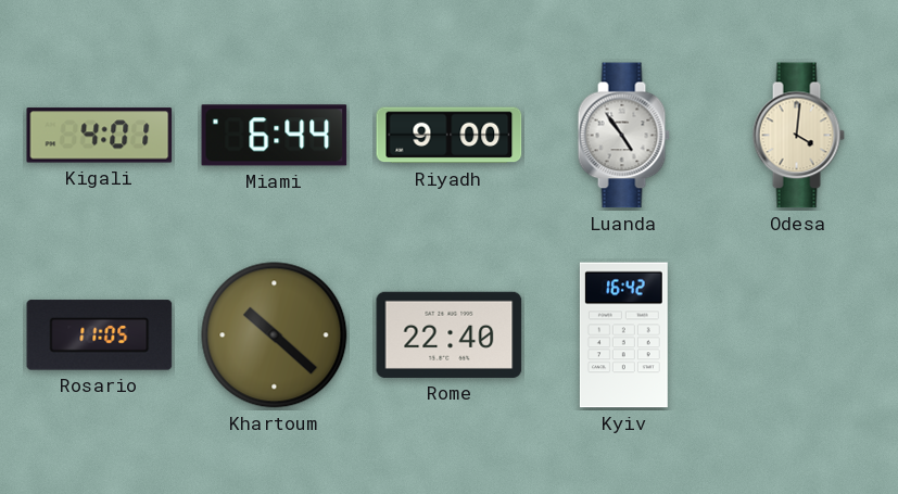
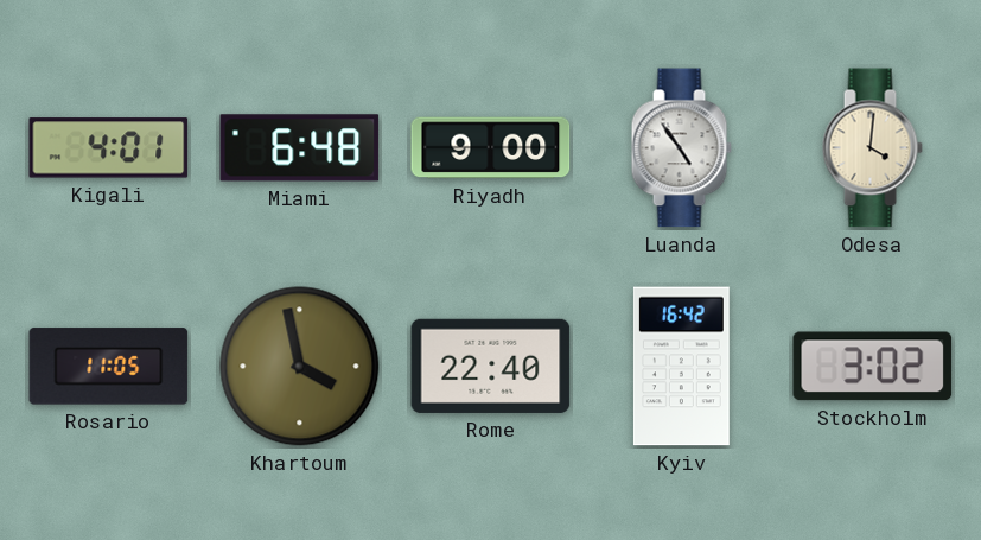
Miami: 6:44 -> 6:48
Khartoum: 10:22 -> 3:58
Stockholm: none -> 3:02
